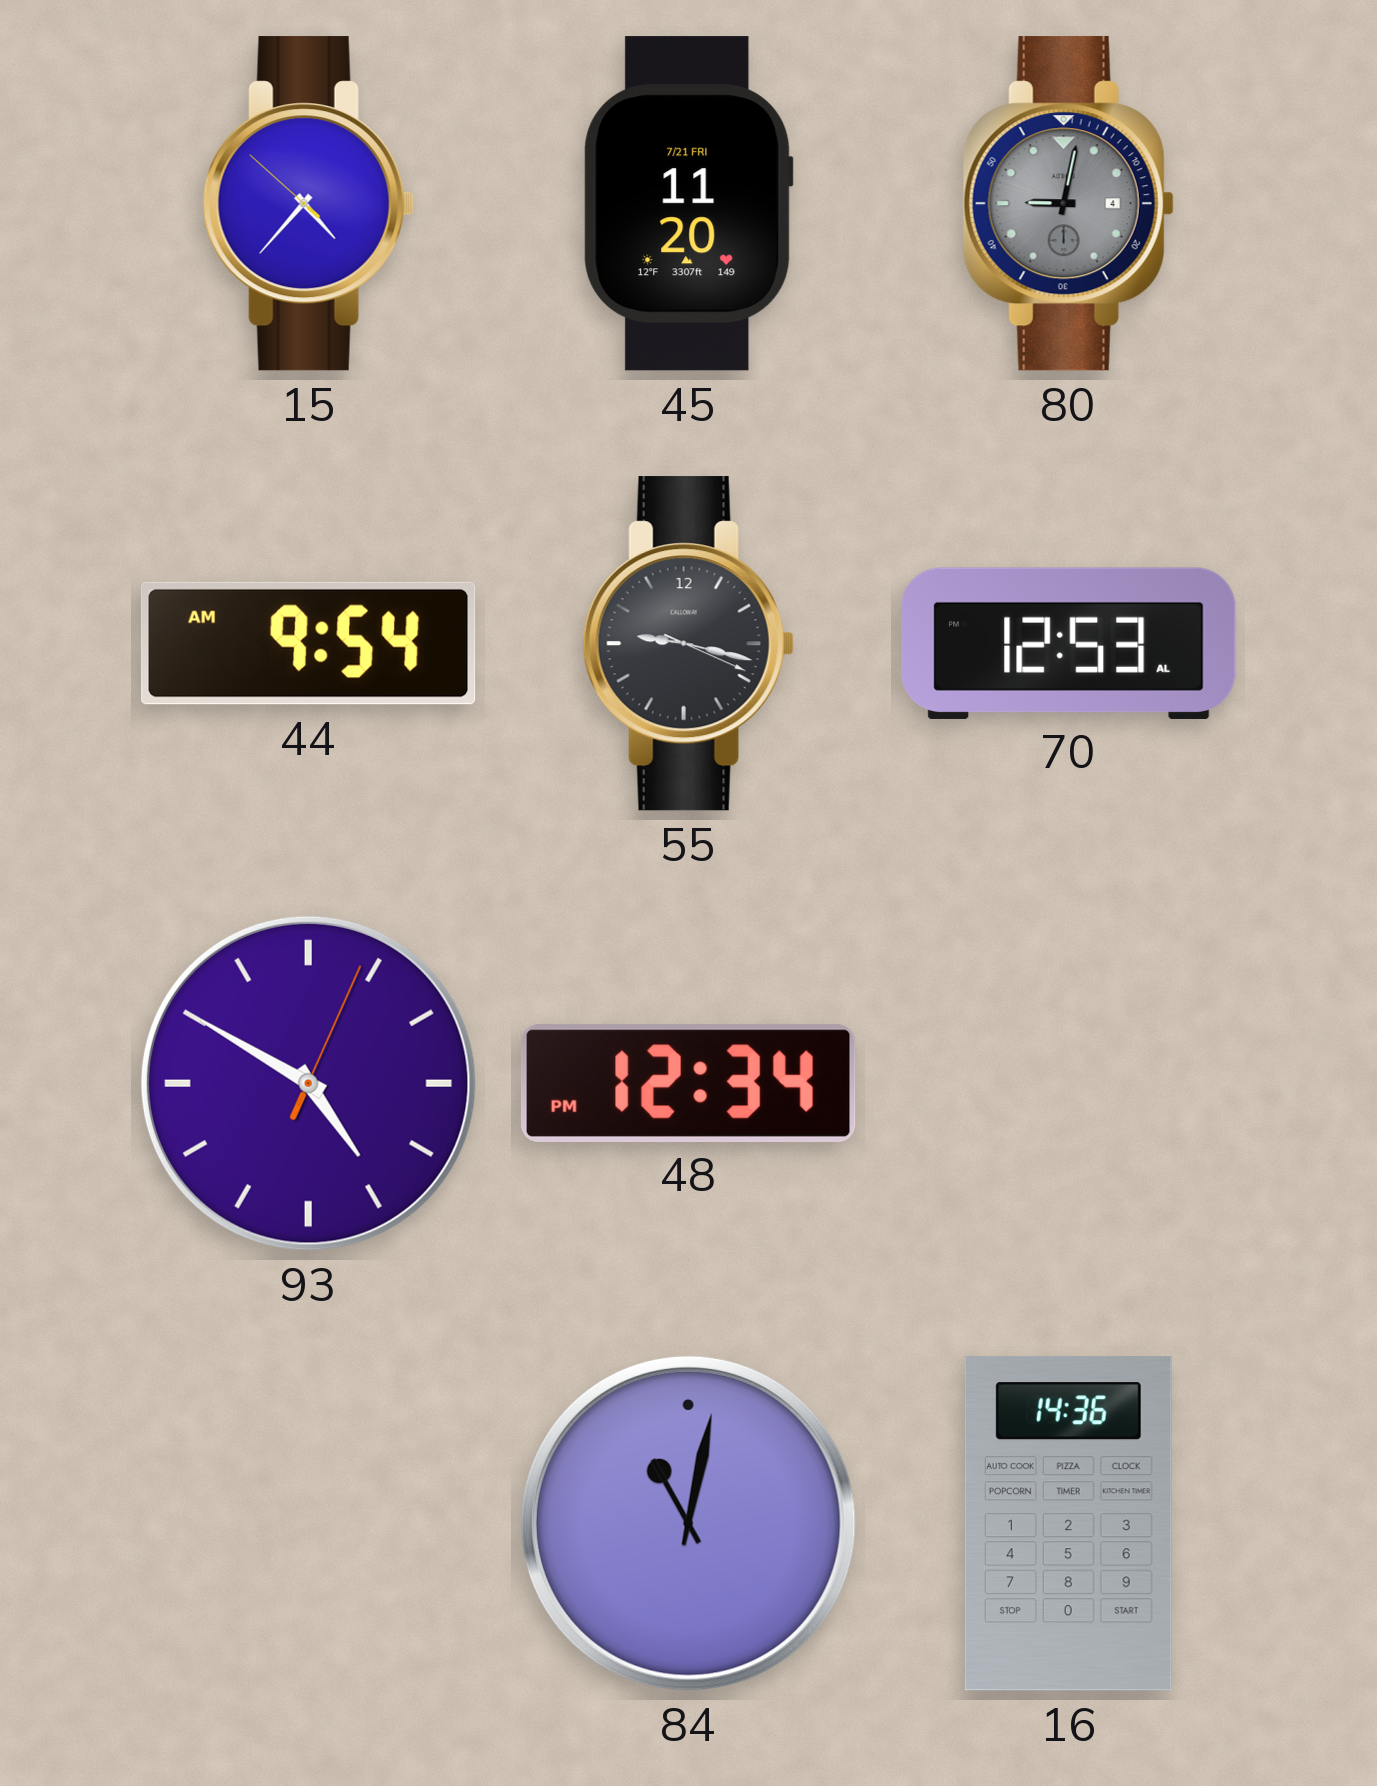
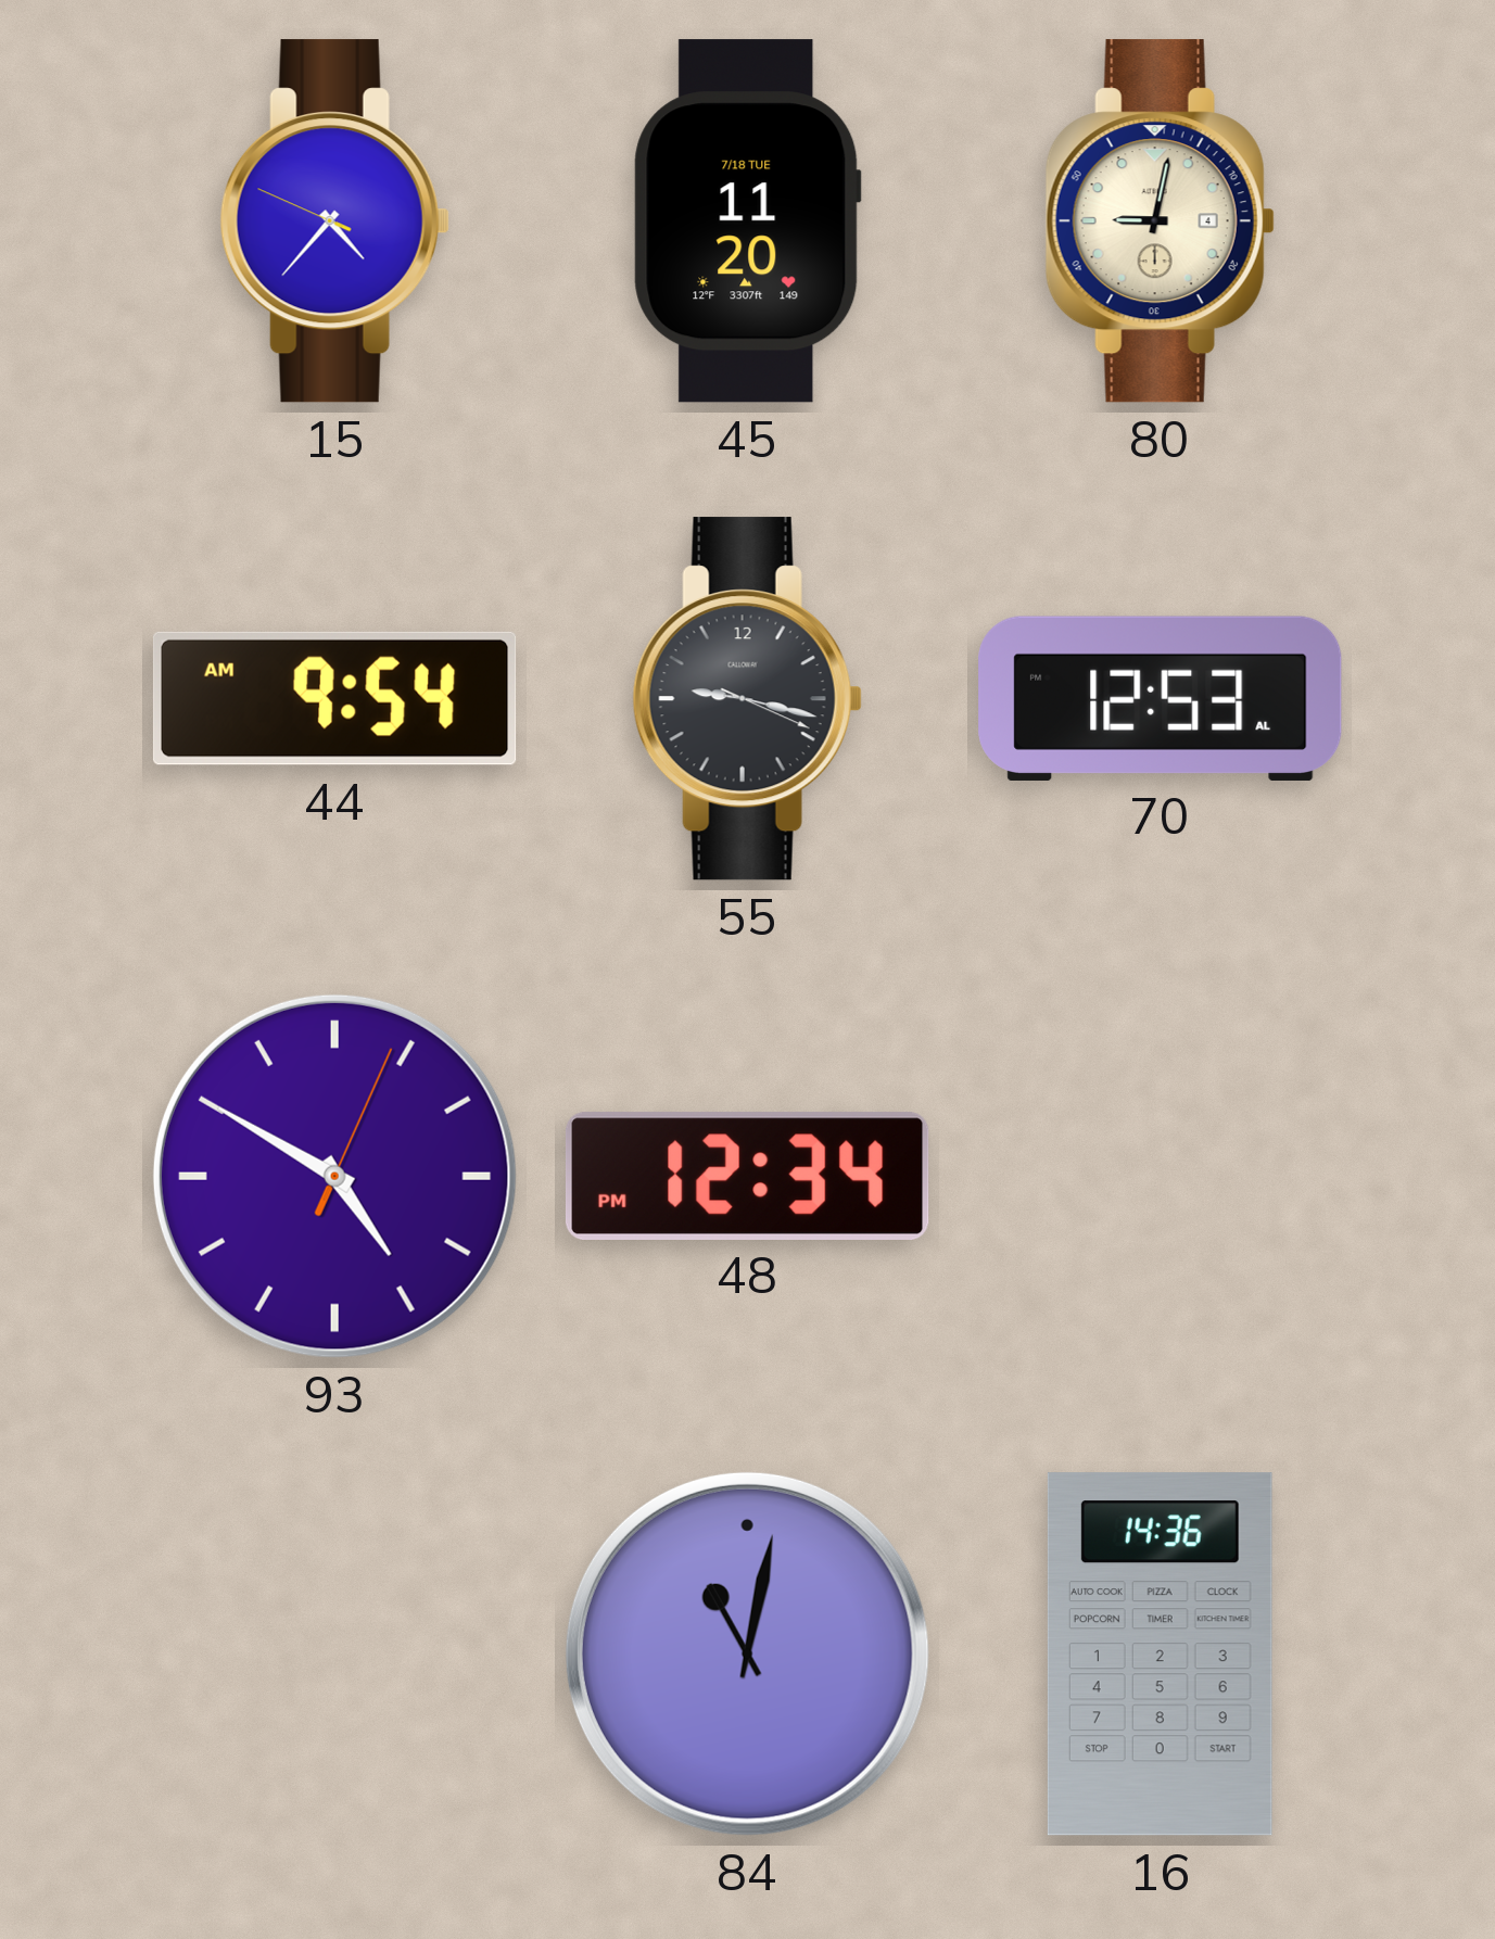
15: 4:36:52 -> 4:36:49
45 date: 7/21 FRI -> 7/18 TUE
80 dial: grey -> cream
